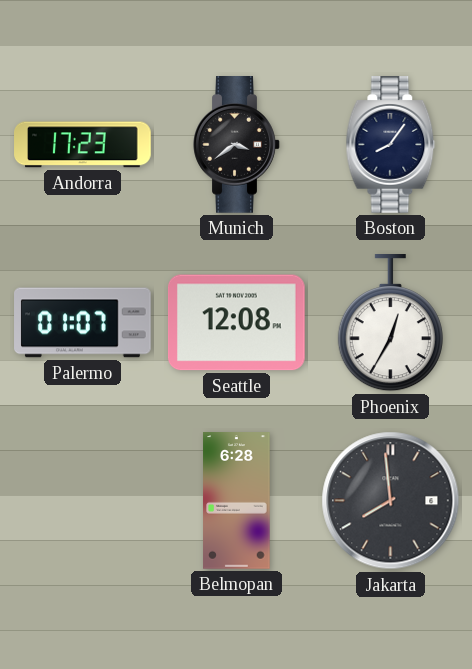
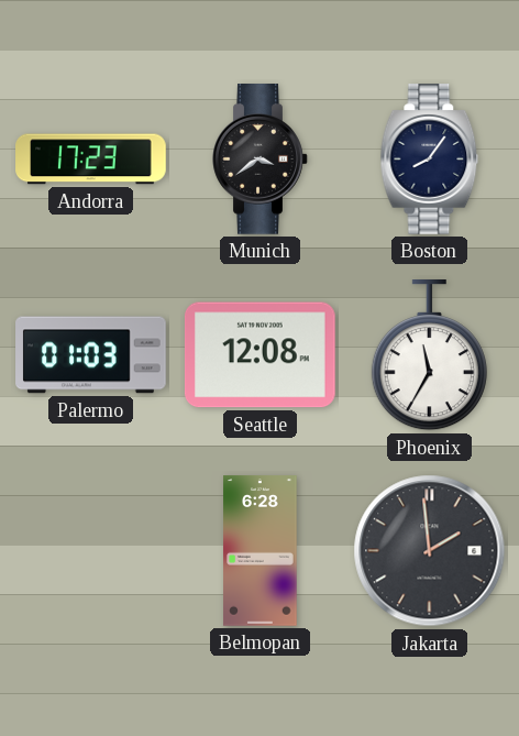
Palermo: 01:07 -> 01:03
Phoenix: 12:35 -> 11:35
Jakarta: 7:59 -> 1:59
